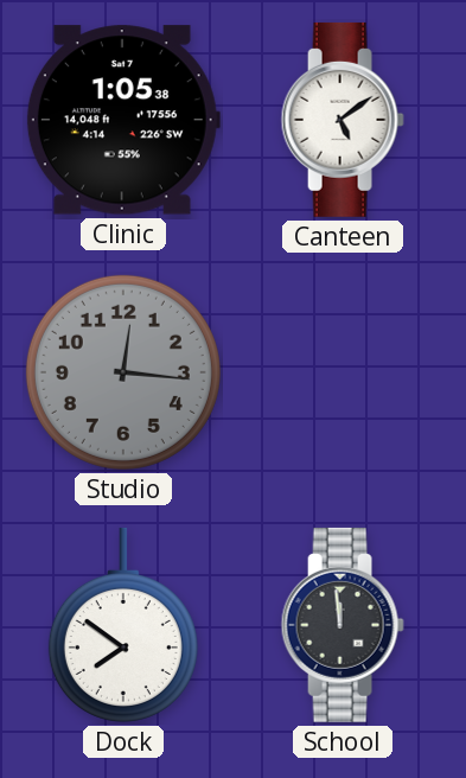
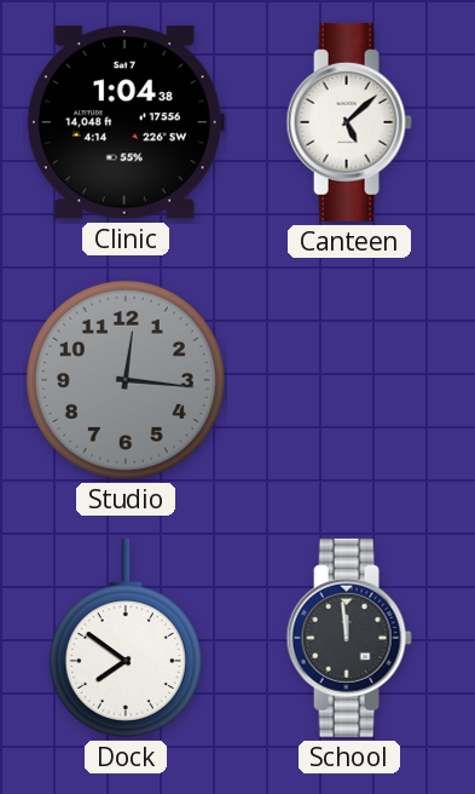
Clinic: 1:05 -> 1:04
Canteen: 5:09 -> 5:08
